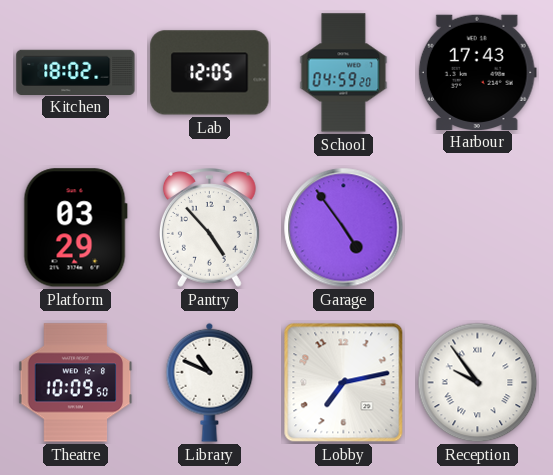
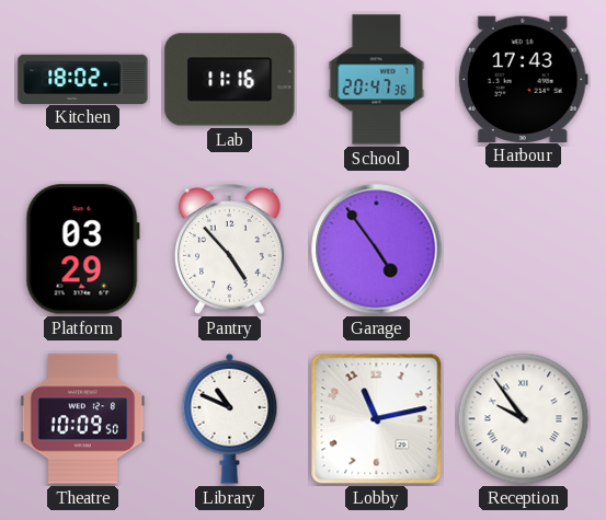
Lab: 12:05 -> 11:16
School: 04:59 -> 20:47
Lobby: 7:13 -> 11:13
